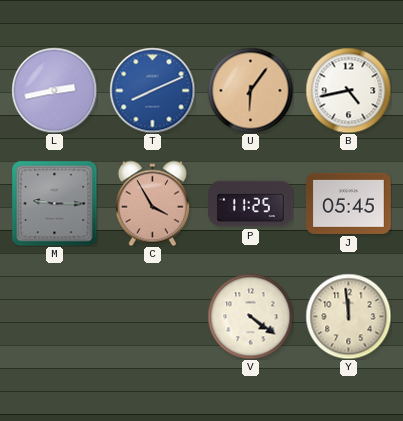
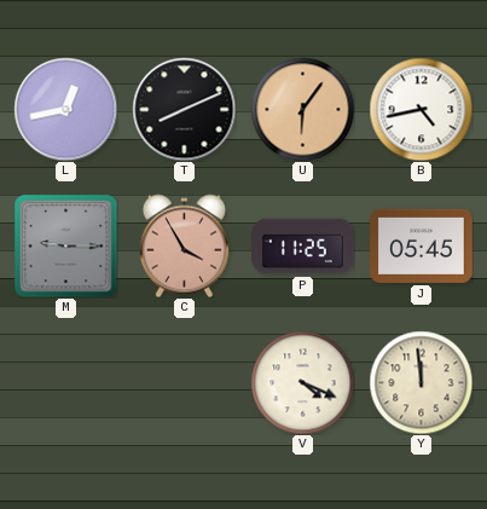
L: 2:43 -> 12:43
T dial: blue -> black
V: 4:21 -> 4:19
